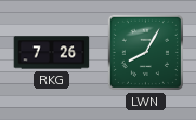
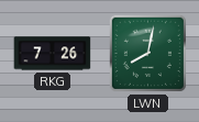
LWN: 8:05 -> 8:02
